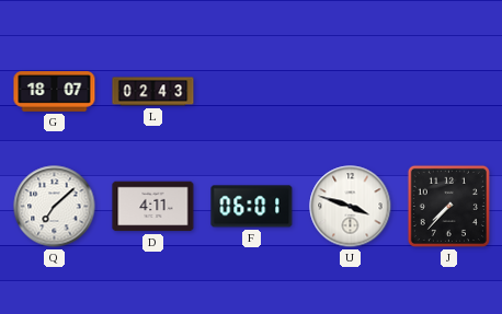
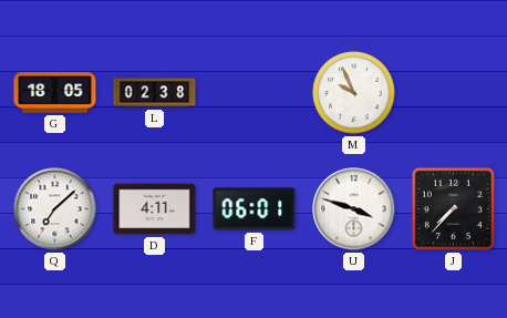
G: 18:07 -> 18:05
L: 02:43 -> 02:38
M: none -> 9:56
